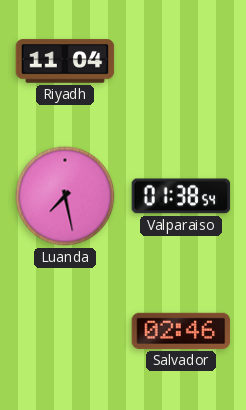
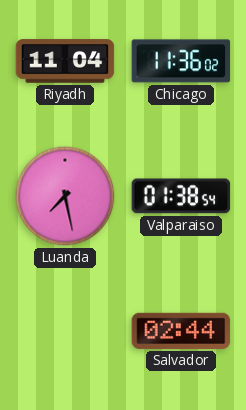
Chicago: none -> 11:36
Salvador: 02:46 -> 02:44
